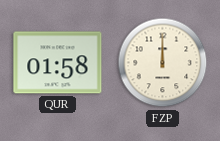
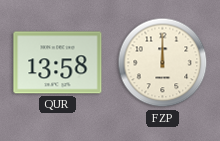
QUR: 01:58 -> 13:58
